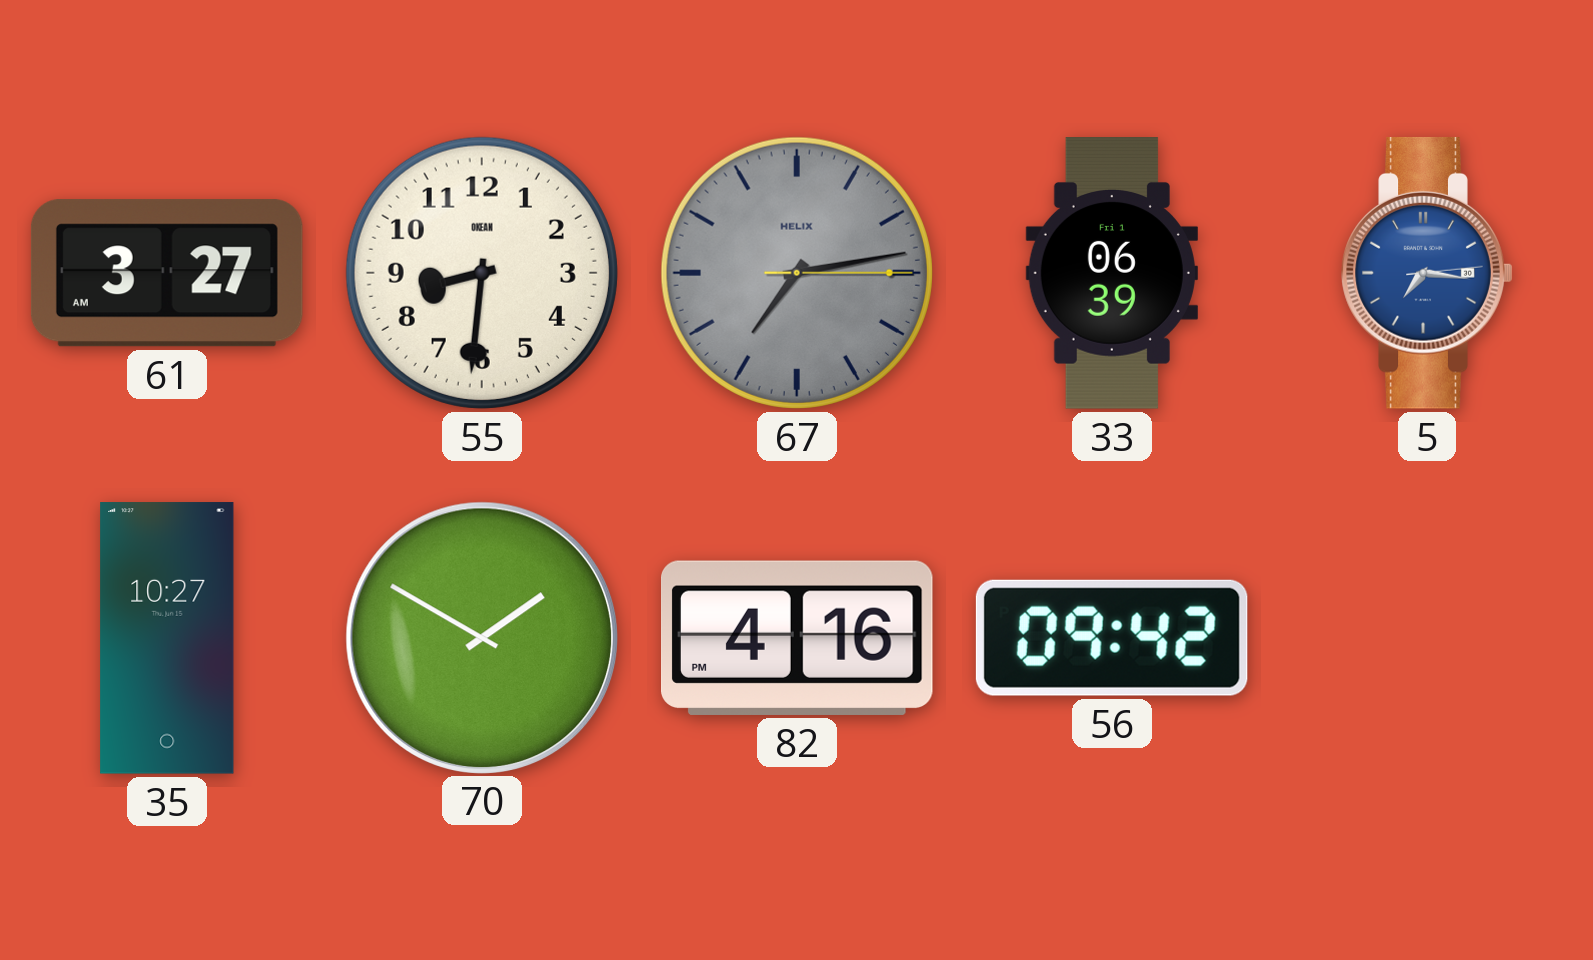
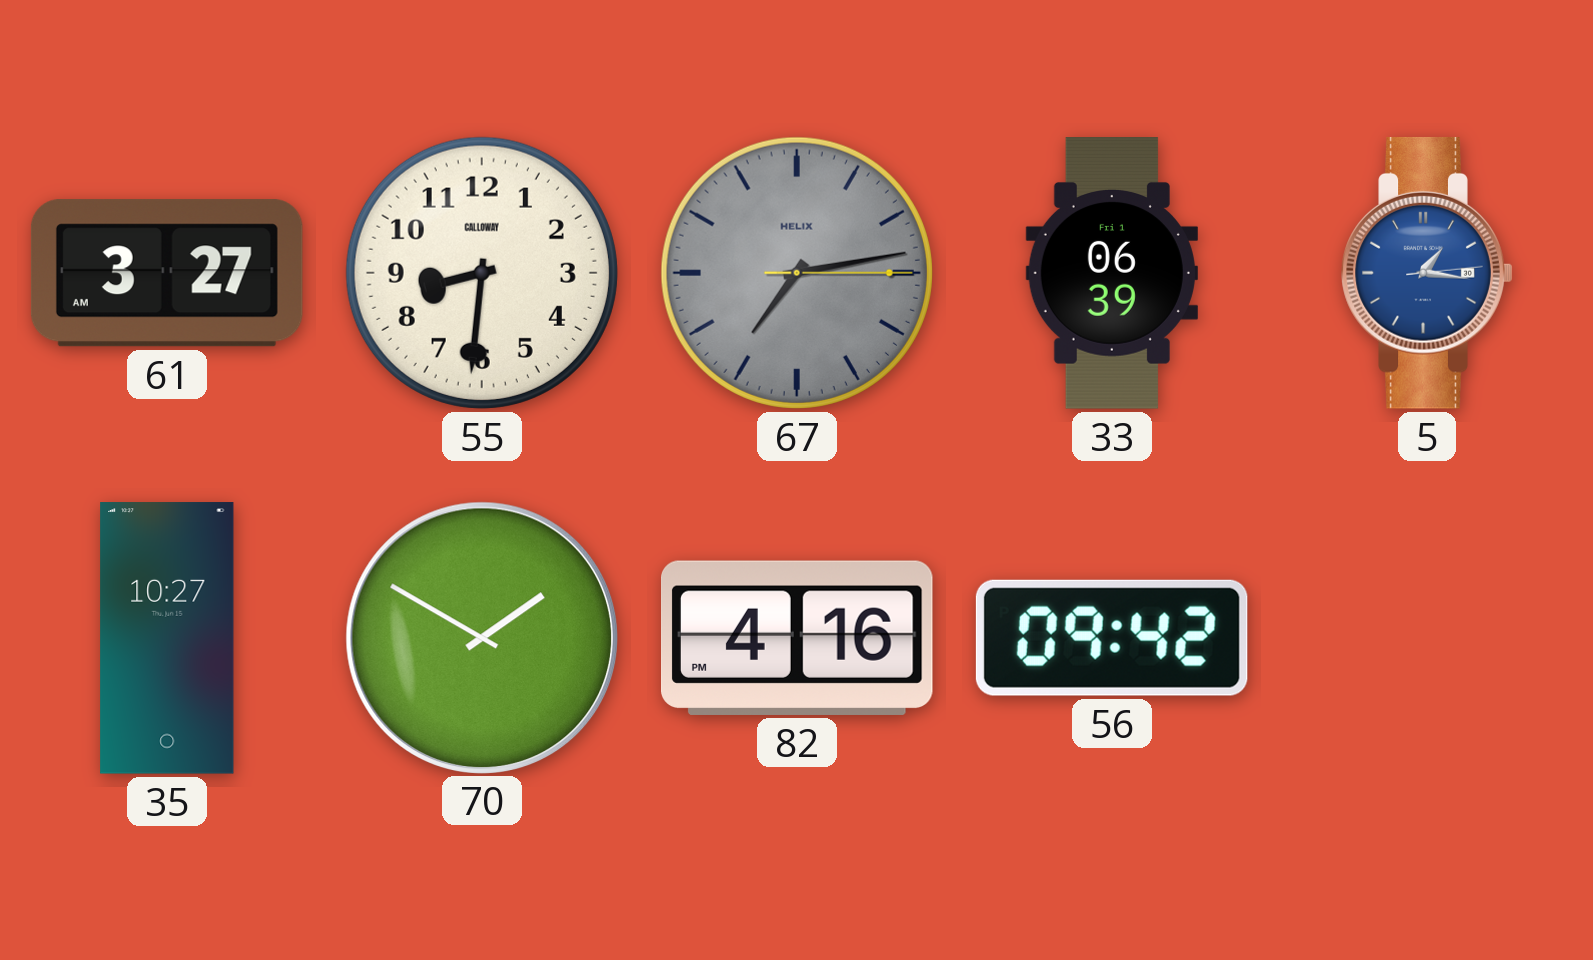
55 brand: OKEAN -> CALLOWAY
5: 7:16 -> 1:16
